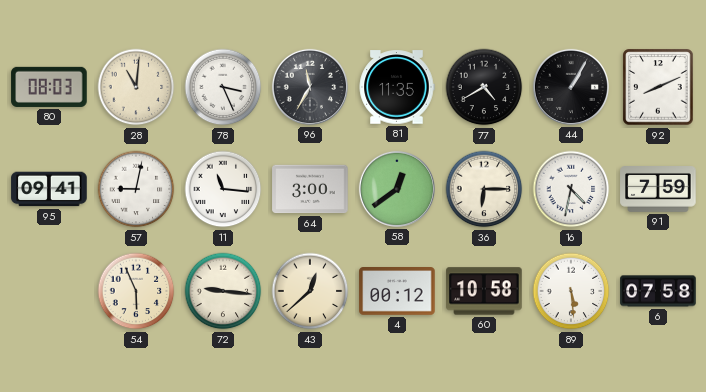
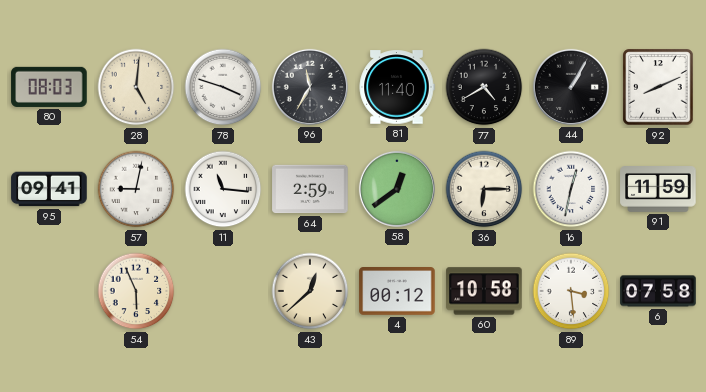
28: 11:01 -> 5:01
78: 3:26 -> 3:48
81: 11:35 -> 11:40
64: 3:00 -> 2:59
16: 4:32 -> 12:32
91: 7:59 -> 11:59
72: 9:16 -> none
89: 5:29 -> 3:29
